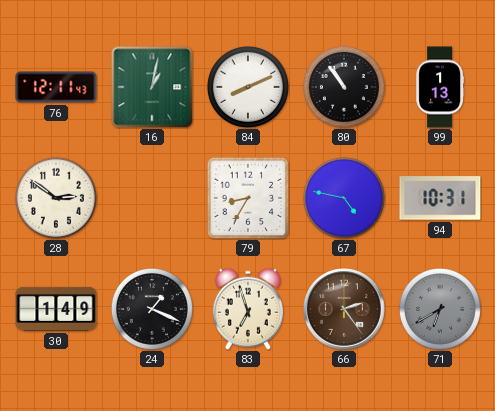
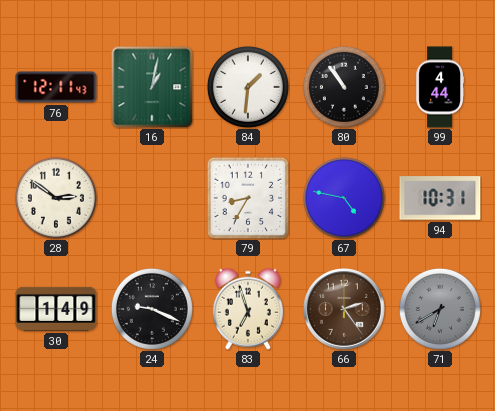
84: 8:11 -> 1:31
99: 1:13 -> 4:44
24: 1:19 -> 9:19
